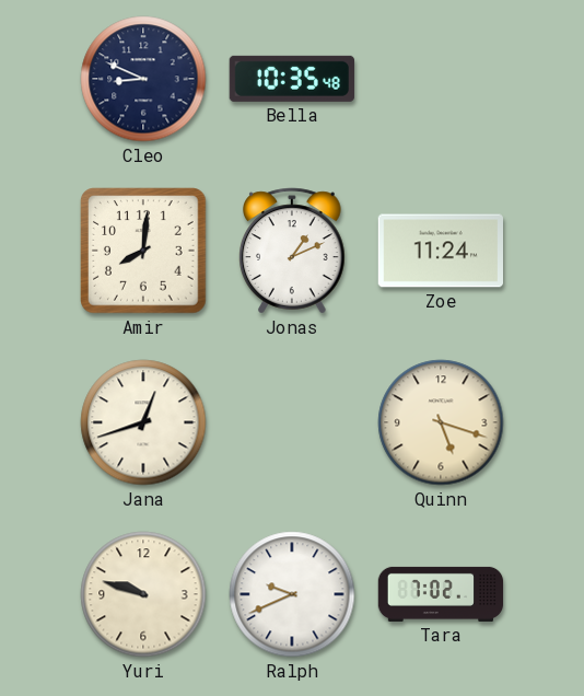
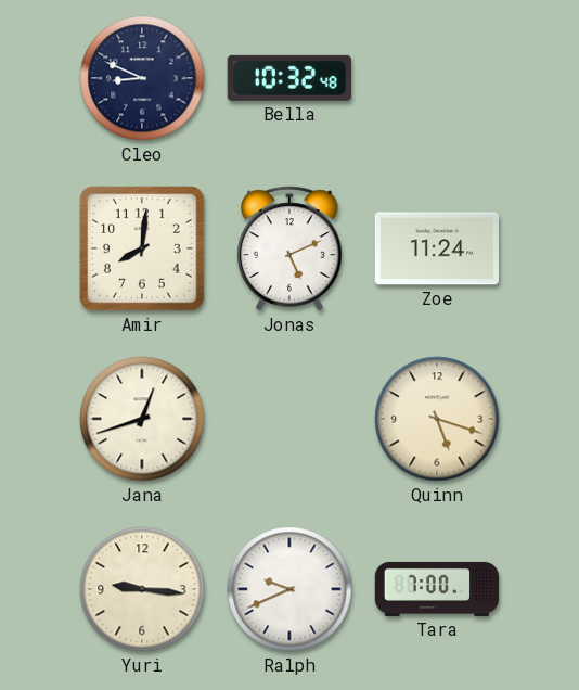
Bella: 10:35 -> 10:32
Jonas: 1:11 -> 5:11
Yuri: 9:48 -> 9:16
Tara: 7:02 -> 7:00
